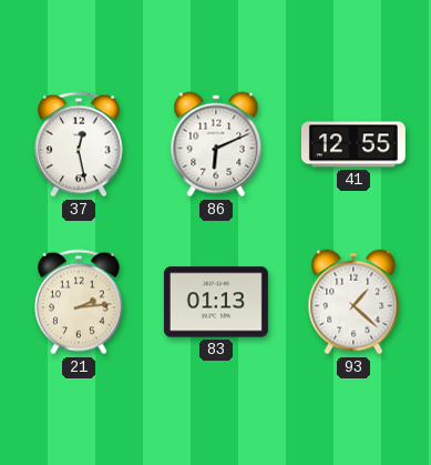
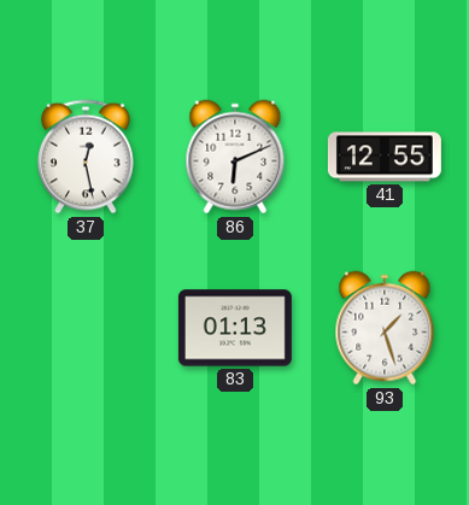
21: 2:14 -> none
93: 1:22 -> 1:27
